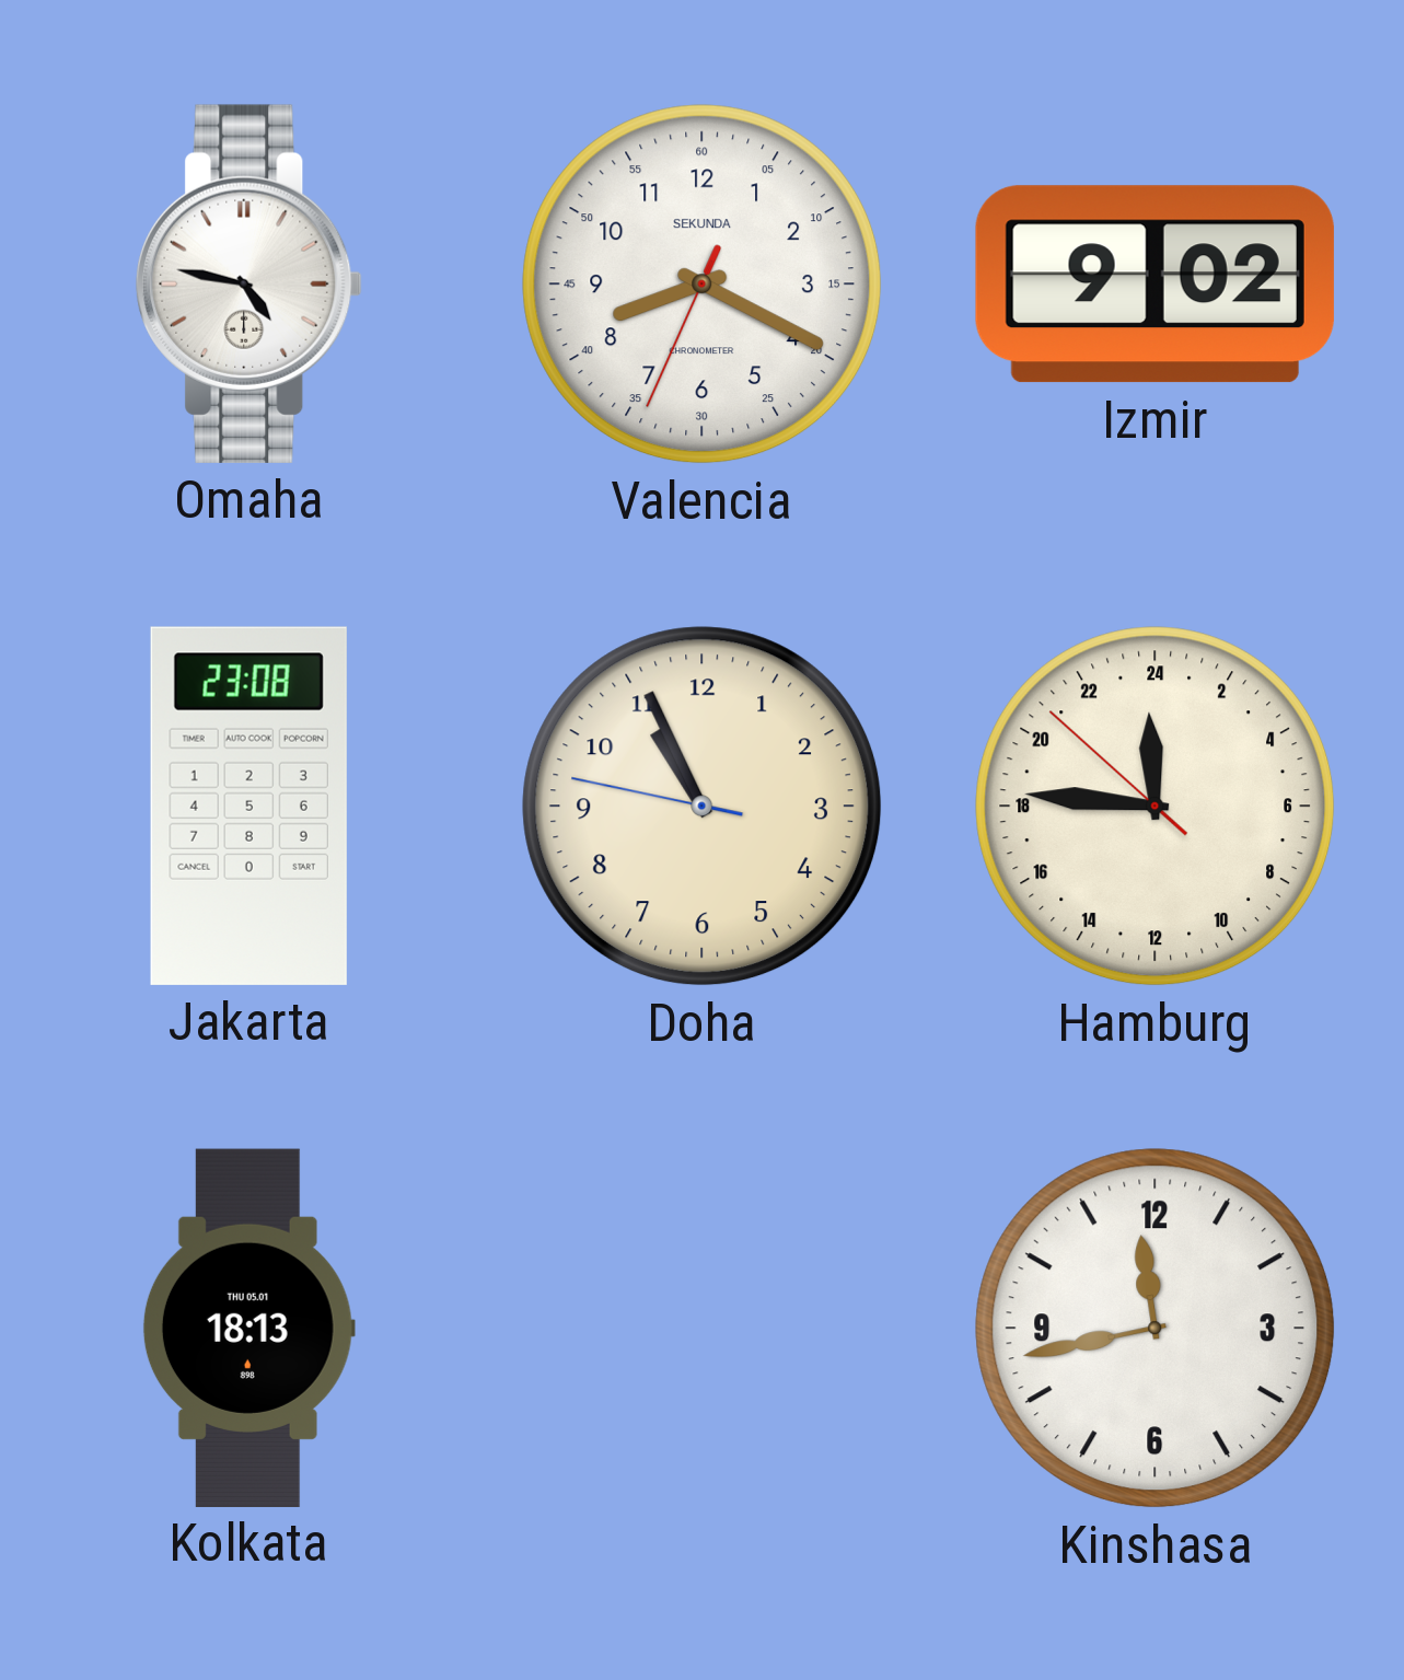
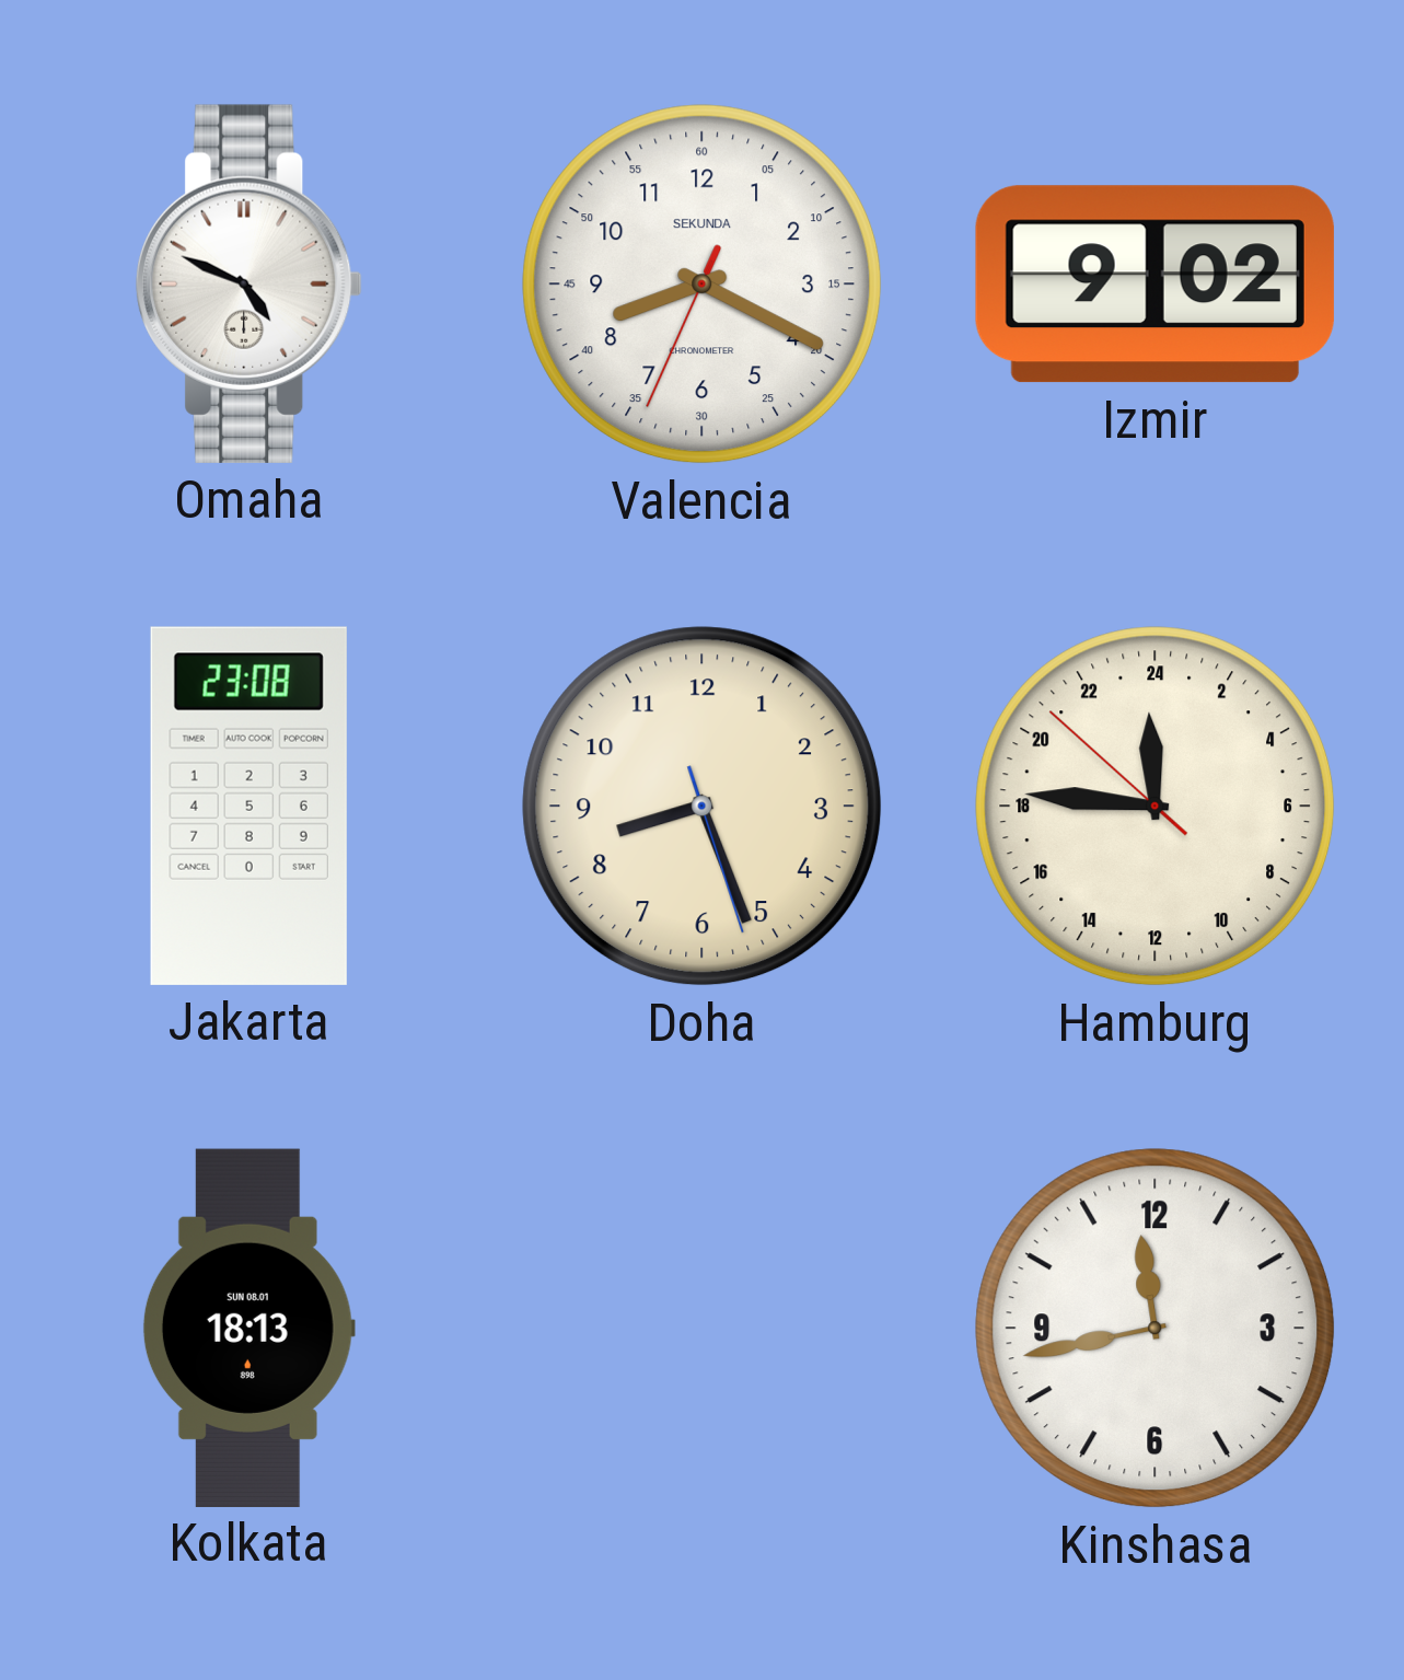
Omaha: 4:47 -> 4:49
Doha: 10:55 -> 8:26
Kolkata date: THU 05.01 -> SUN 08.01
